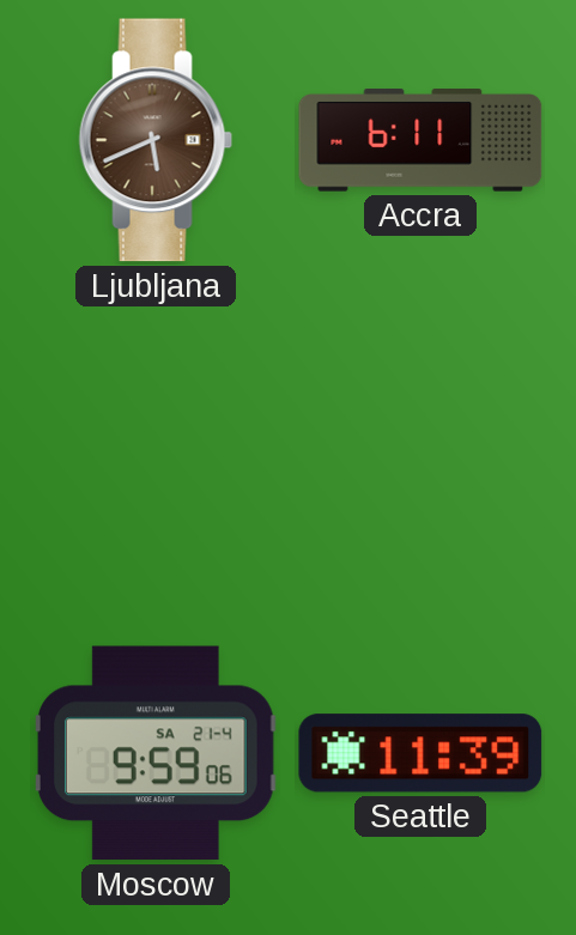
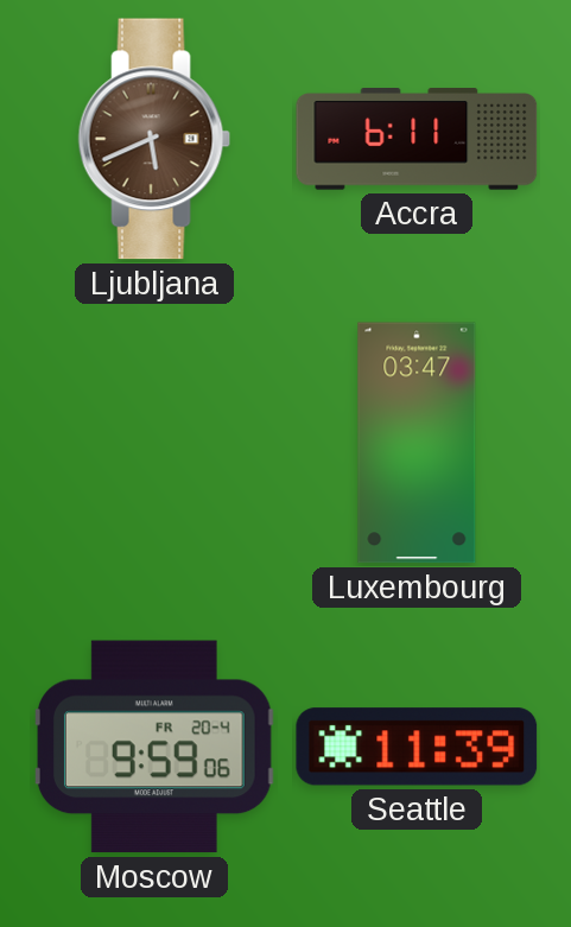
Luxembourg: none -> 03:47
Moscow date: SA 21-4 -> FR 20-4
